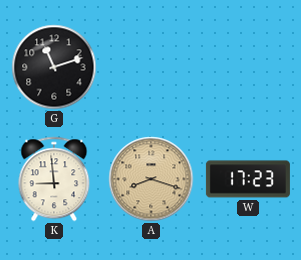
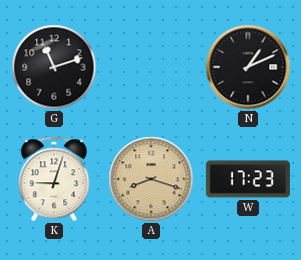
N: none -> 1:11
K: 8:59 -> 9:03
